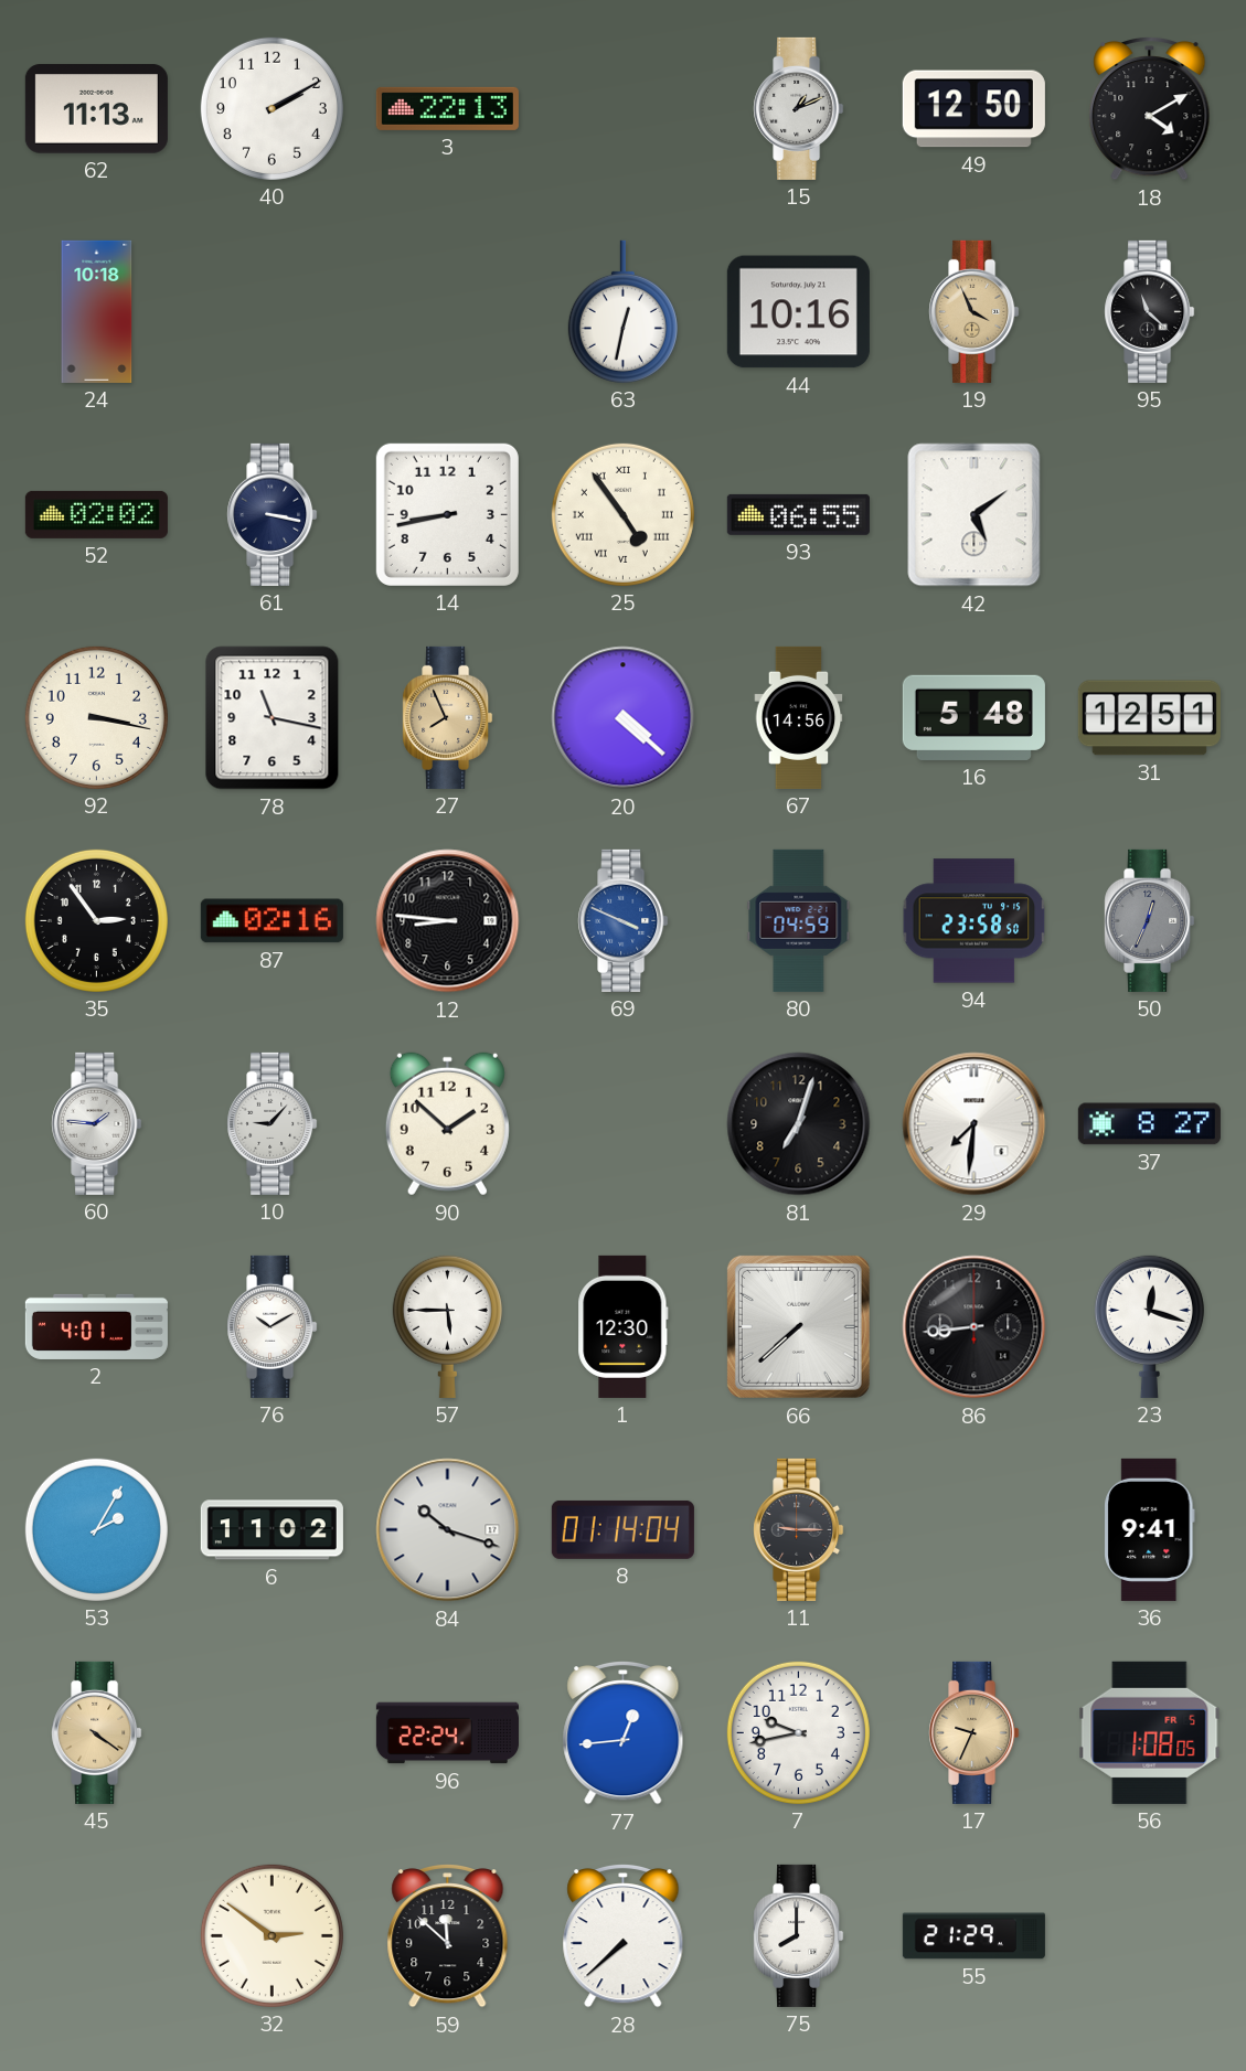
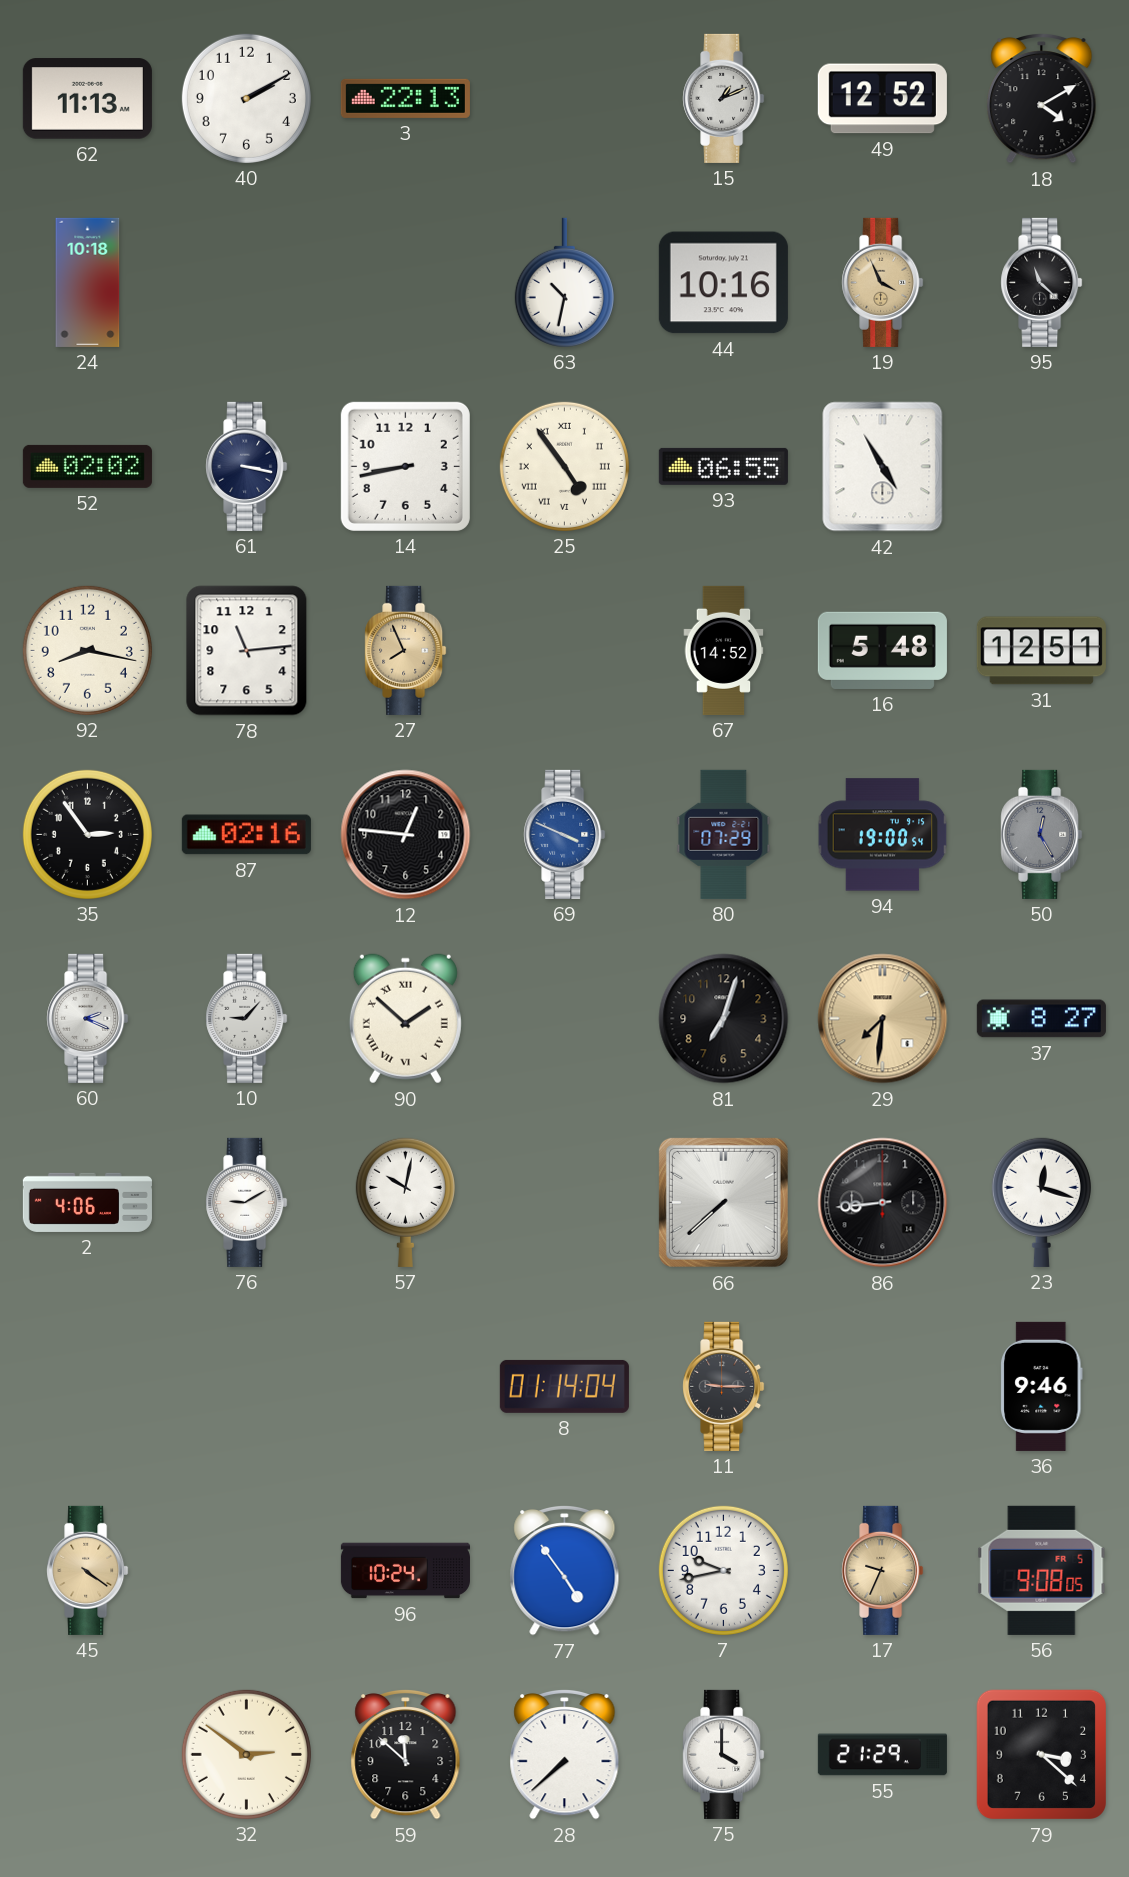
49: 12:50 -> 12:52
63: 12:32 -> 10:32
42: 5:09 -> 4:55
92: 3:17 -> 8:17
78: 11:17 -> 11:14
20: 4:22 -> none
67: 14:56 -> 14:52
12: 8:46 -> 12:46
80: 04:59 -> 07:29
94: 23:58 -> 19:00
50: 12:34 -> 12:25
60: 1:46 -> 2:19
90 numerals: Arabic -> Roman
29 dial: white -> champagne
2: 4:01 -> 4:06
76: 10:10 -> 9:10
57: 5:45 -> 10:02
1: 12:30 -> none
53: 2:05 -> none
6: 11:02 -> none
84: 10:18 -> none
36: 9:41 -> 9:46
96: 22:24 -> 10:24
77: 12:44 -> 4:54
56: 1:08 -> 9:08
75: 8:00 -> 4:00
79: none -> 3:22
